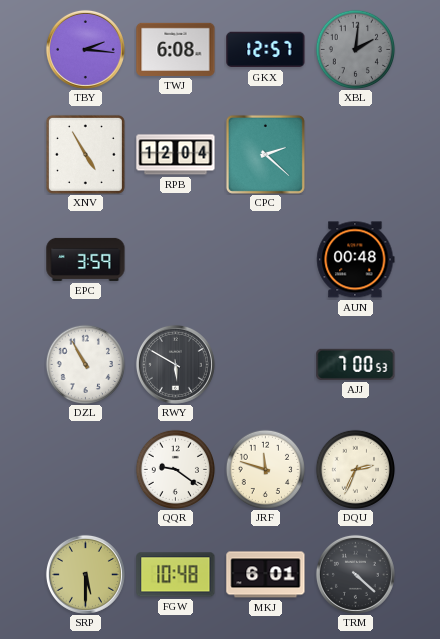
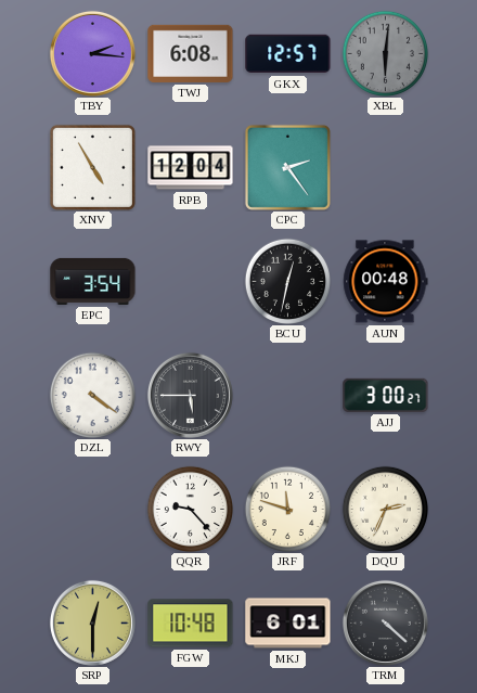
XBL: 2:01 -> 6:01
CPC: 2:22 -> 2:24
EPC: 3:59 -> 3:54
BCU: none -> 12:32
DZL: 10:55 -> 4:21
RWY: 5:50 -> 5:45
AJJ: 7:00 -> 3:00
QQR: 9:21 -> 9:23
SRP: 5:30 -> 12:30
